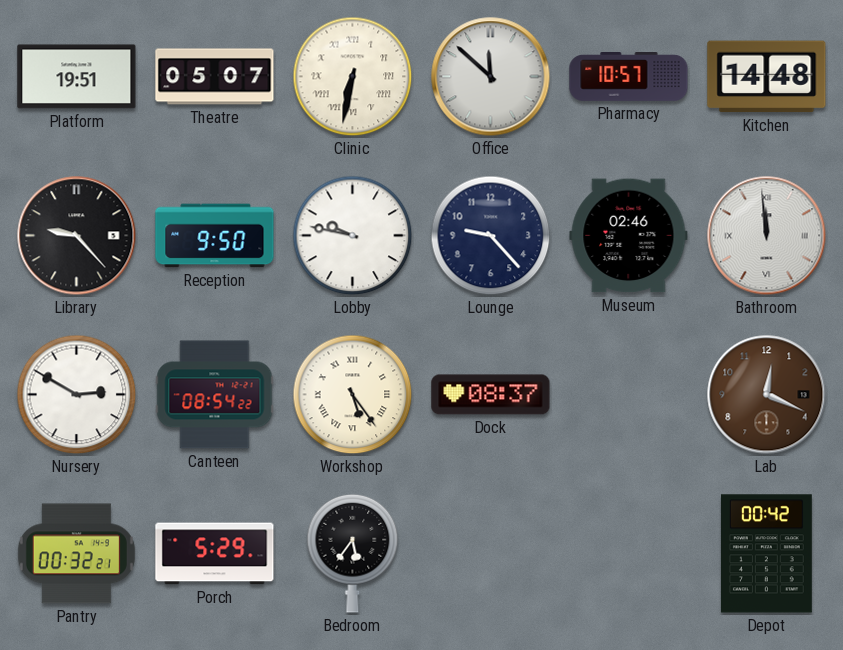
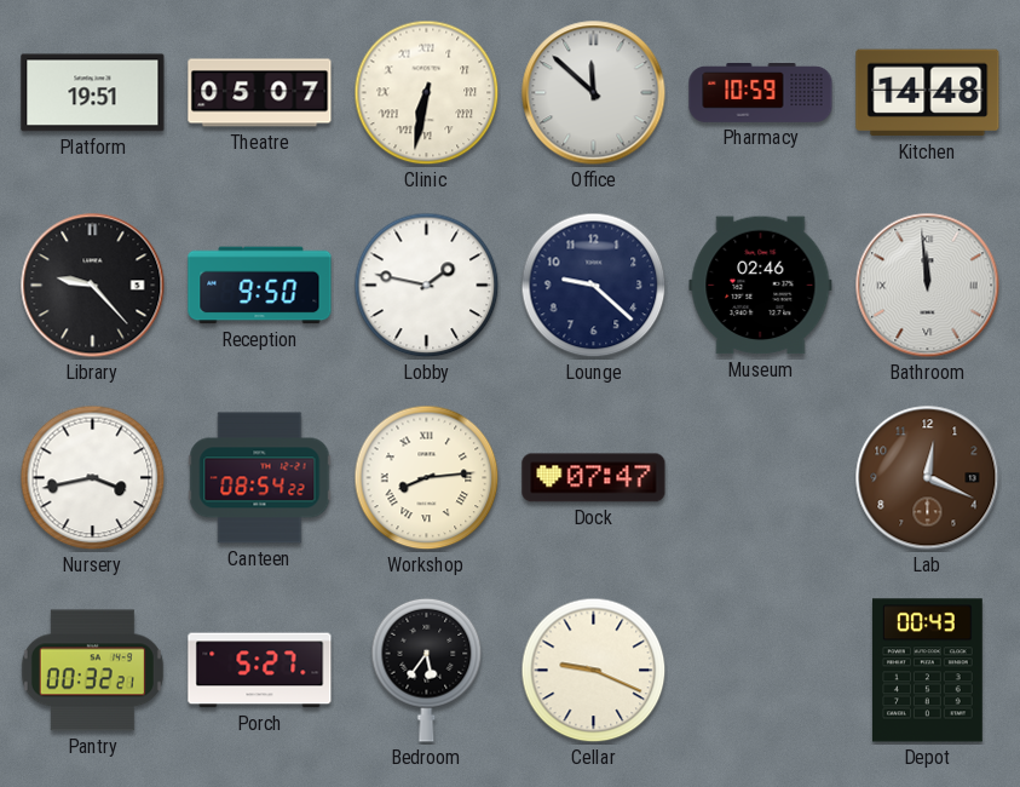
Pharmacy: 10:57 -> 10:59
Lobby: 9:47 -> 1:47
Lounge: 9:23 -> 9:22
Nursery: 2:50 -> 3:43
Workshop: 5:24 -> 8:14
Dock: 08:37 -> 07:47
Porch: 5:29 -> 5:27
Cellar: none -> 9:19
Depot: 00:42 -> 00:43
